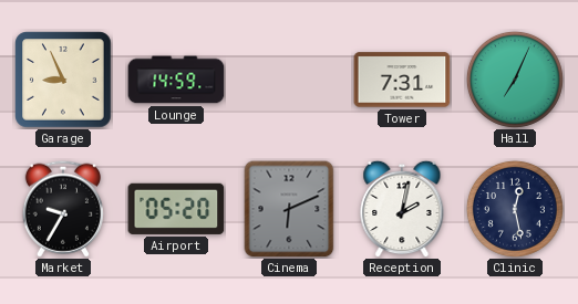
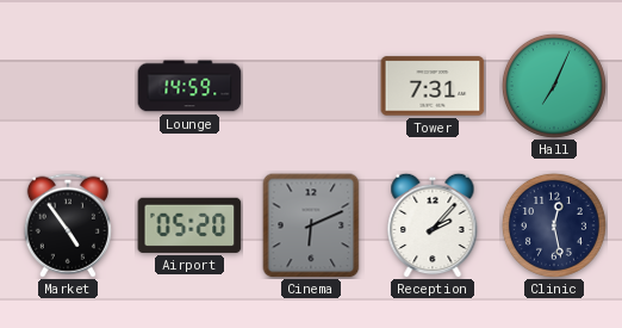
Garage: 8:56 -> none
Market: 9:35 -> 4:54
Reception: 2:02 -> 2:07
